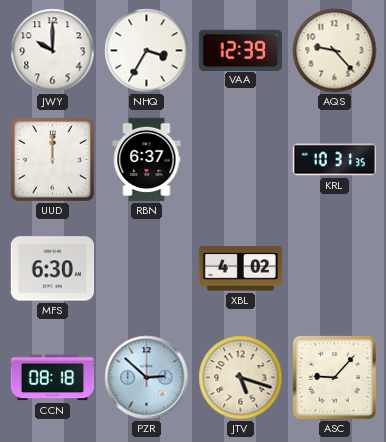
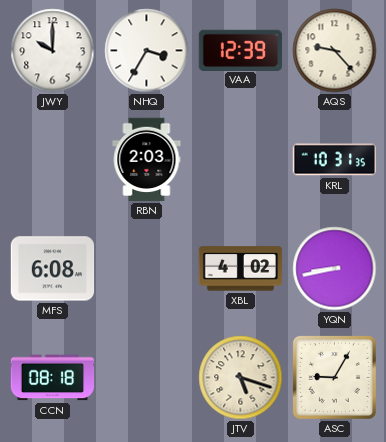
UUD: 12:00 -> none
RBN: 6:37 -> 2:03
MFS: 6:30 -> 6:08
YQN: none -> 8:43
PZR: 2:52 -> none
ASC: 9:07 -> 9:05
